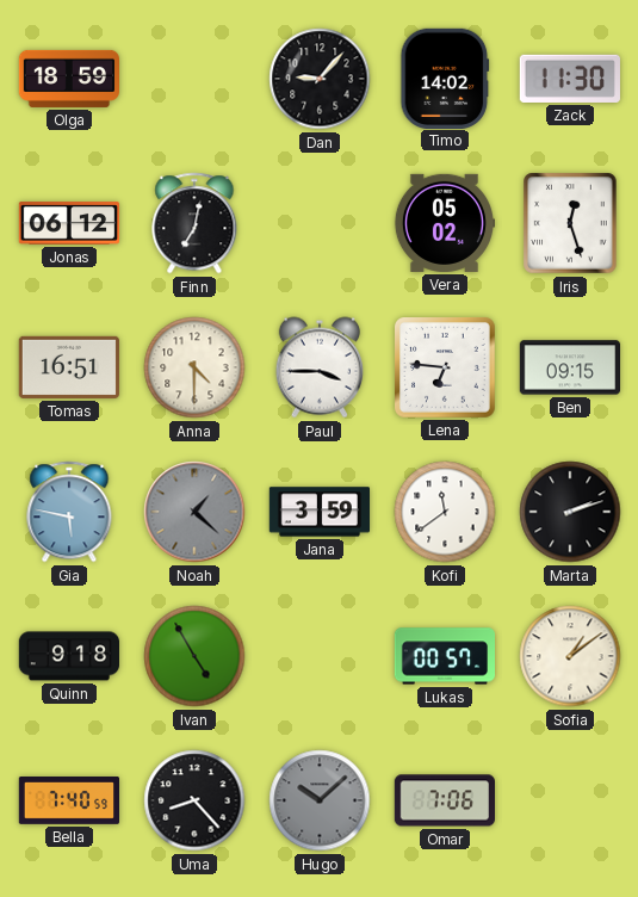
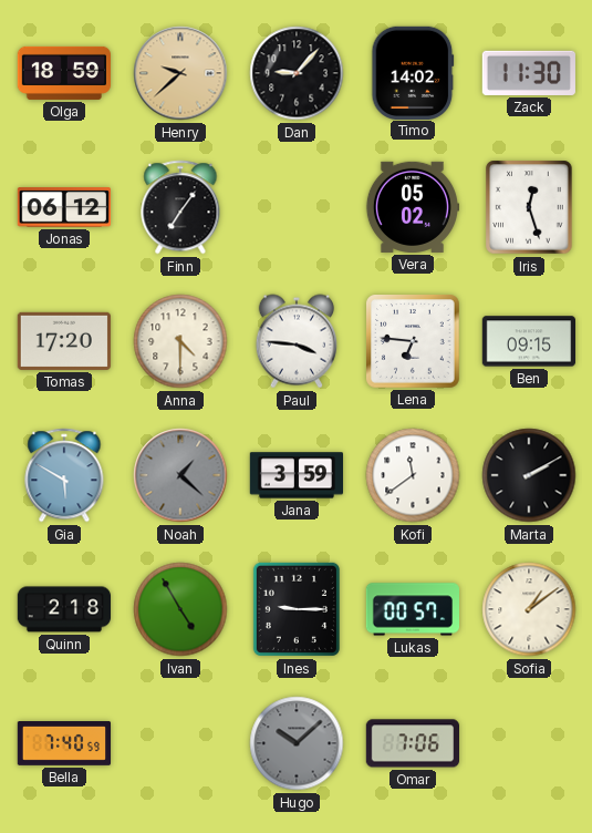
Henry: none -> 9:38
Finn: 7:02 -> 7:06
Tomas: 16:51 -> 17:20
Paul: 3:45 -> 3:46
Gia: 5:47 -> 5:50
Marta: 2:12 -> 2:10
Quinn: 9:18 -> 2:18
Ines: none -> 9:15
Uma: 8:23 -> none
